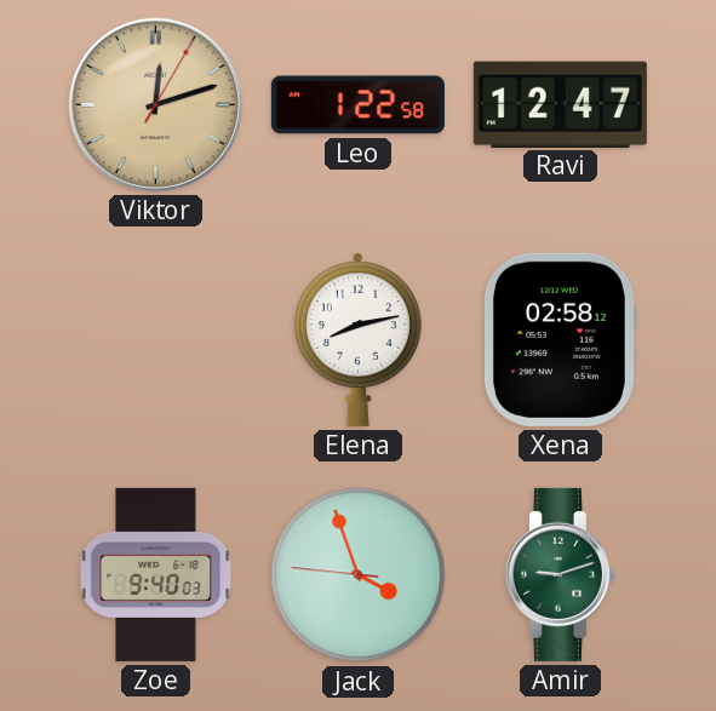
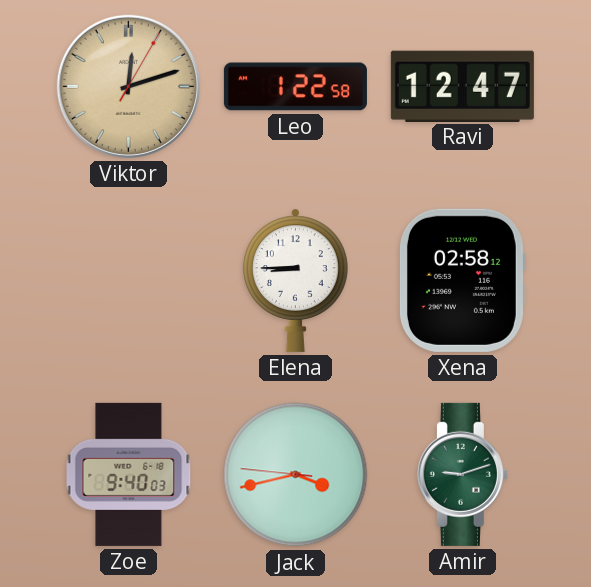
Elena: 8:13 -> 8:45
Jack: 3:56 -> 3:42
